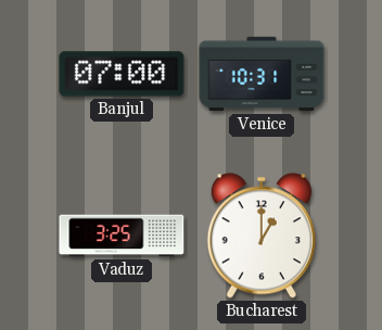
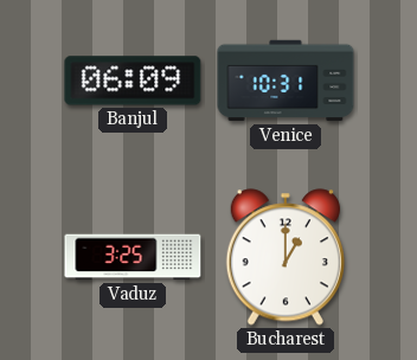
Banjul: 07:00 -> 06:09
